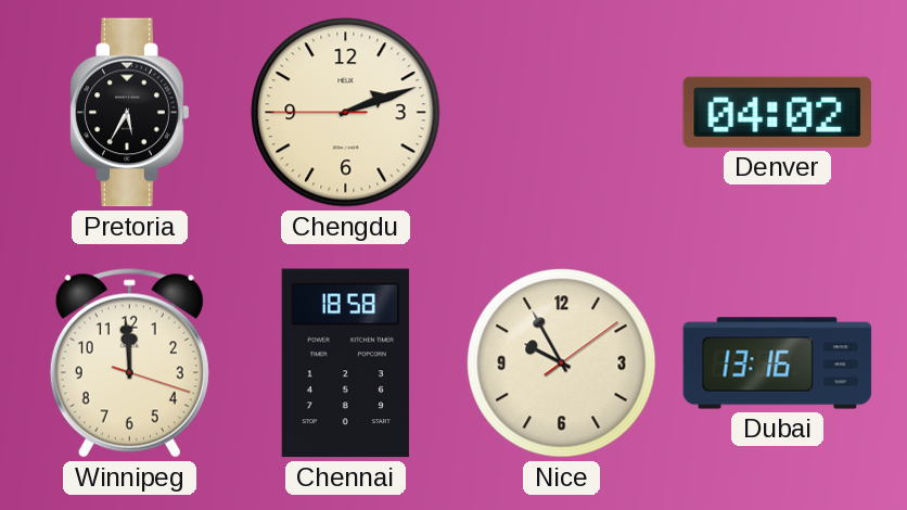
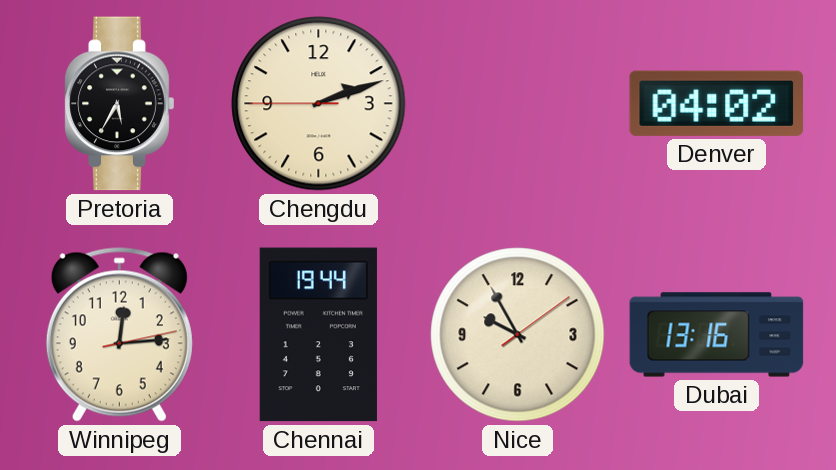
Winnipeg: 11:59 -> 12:14
Chennai: 18:58 -> 19:44
